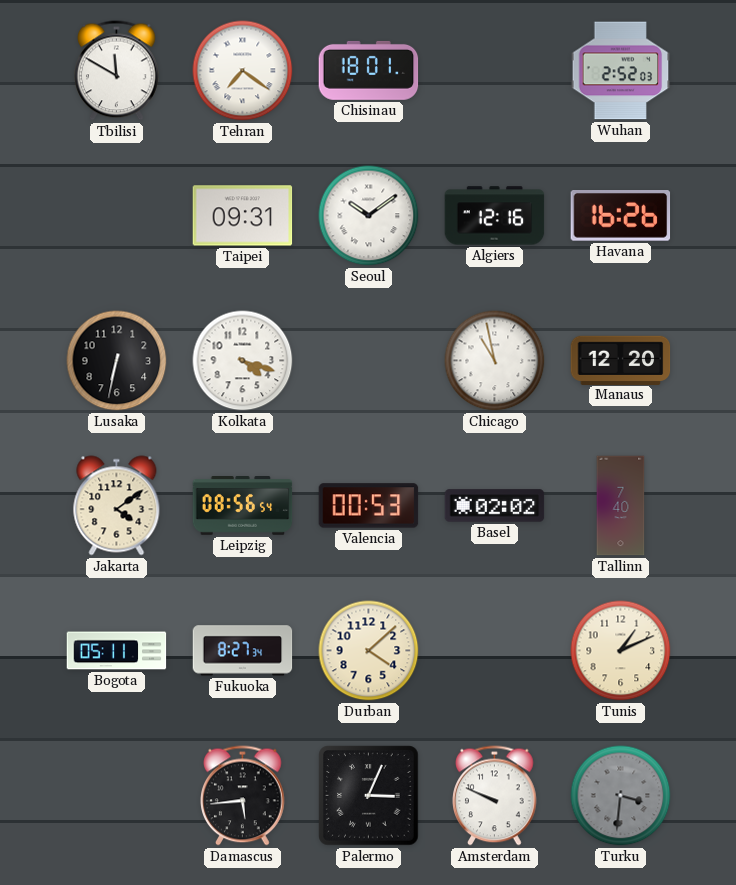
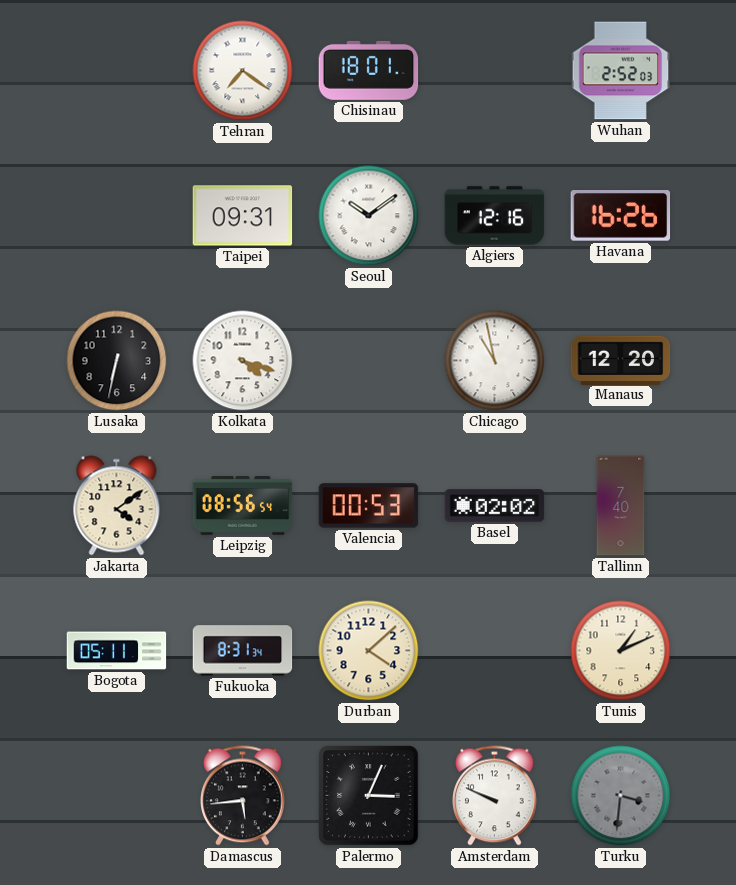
Tbilisi: 11:50 -> none
Fukuoka: 8:27 -> 8:31
